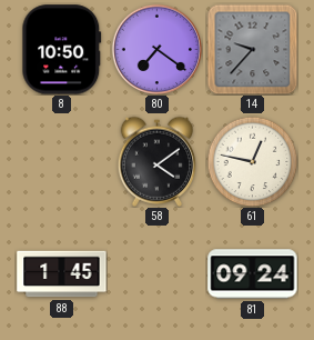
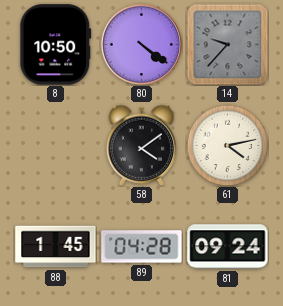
80: 7:21 -> 4:21
61: 12:47 -> 4:13
89: none -> 04:28
